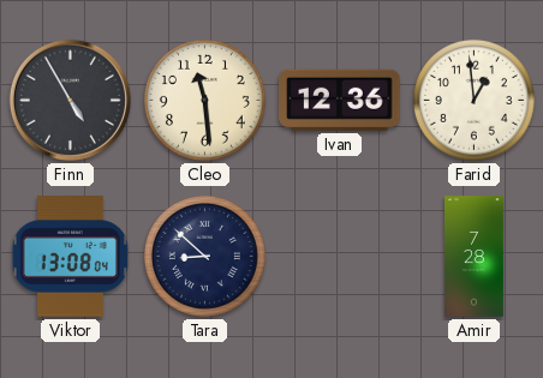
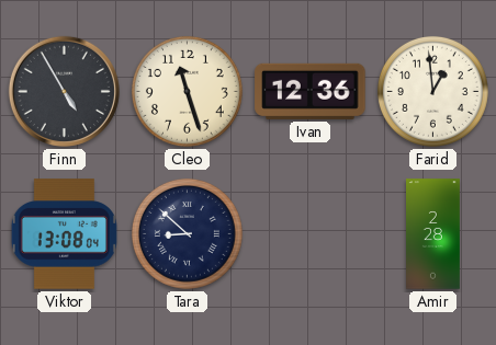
Cleo: 11:29 -> 11:27
Amir: 7:28 -> 2:28
